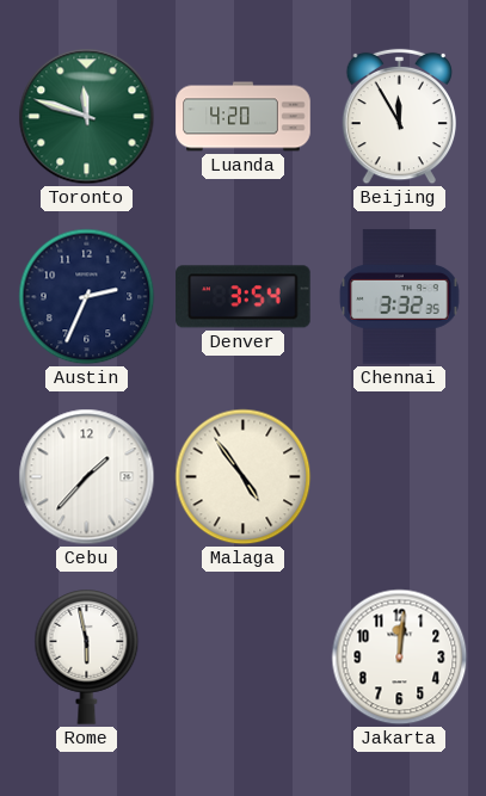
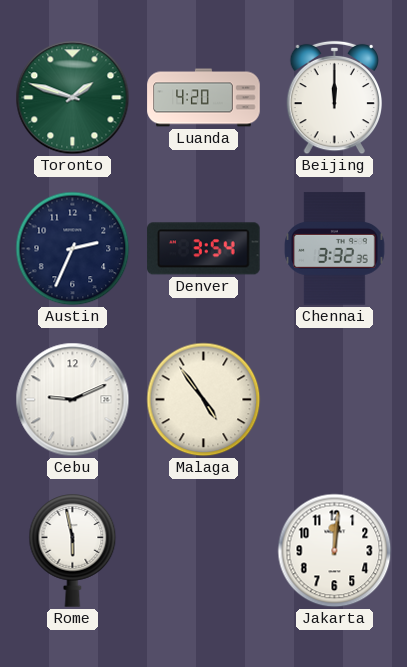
Toronto: 11:48 -> 1:48
Beijing: 11:55 -> 12:00
Cebu: 1:37 -> 9:11
